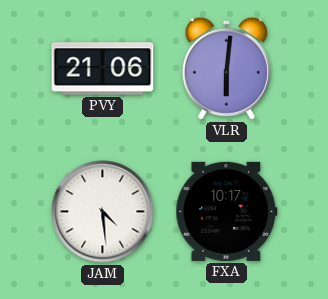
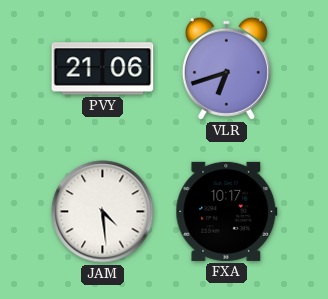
VLR: 6:01 -> 6:42
